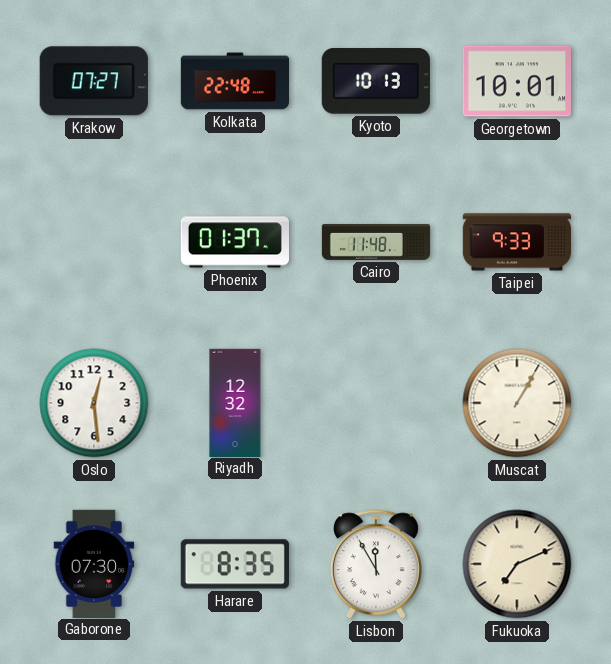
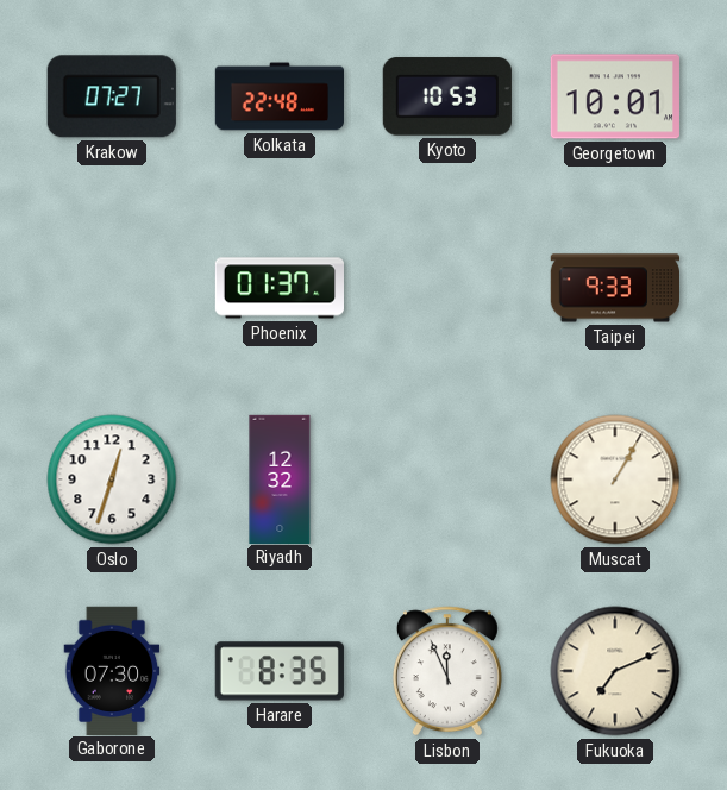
Kyoto: 10:13 -> 10:53
Cairo: 11:48 -> none
Oslo: 12:29 -> 12:33
Lisbon: 11:55 -> 11:56
